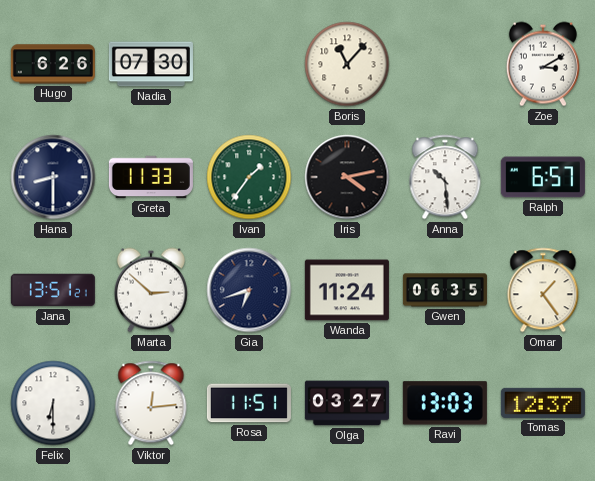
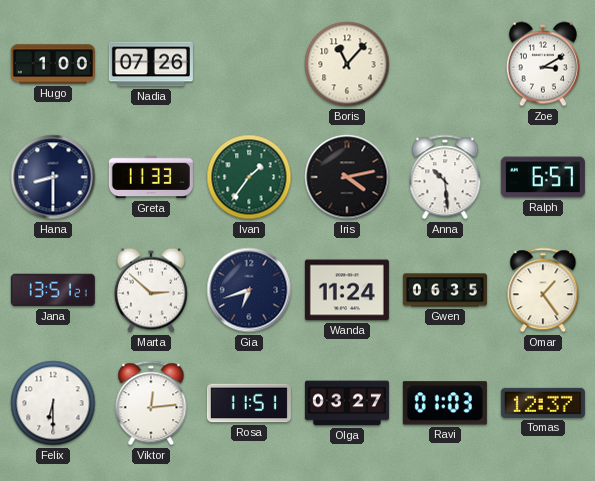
Hugo: 6:26 -> 1:00
Nadia: 07:30 -> 07:26
Ravi: 13:03 -> 01:03
